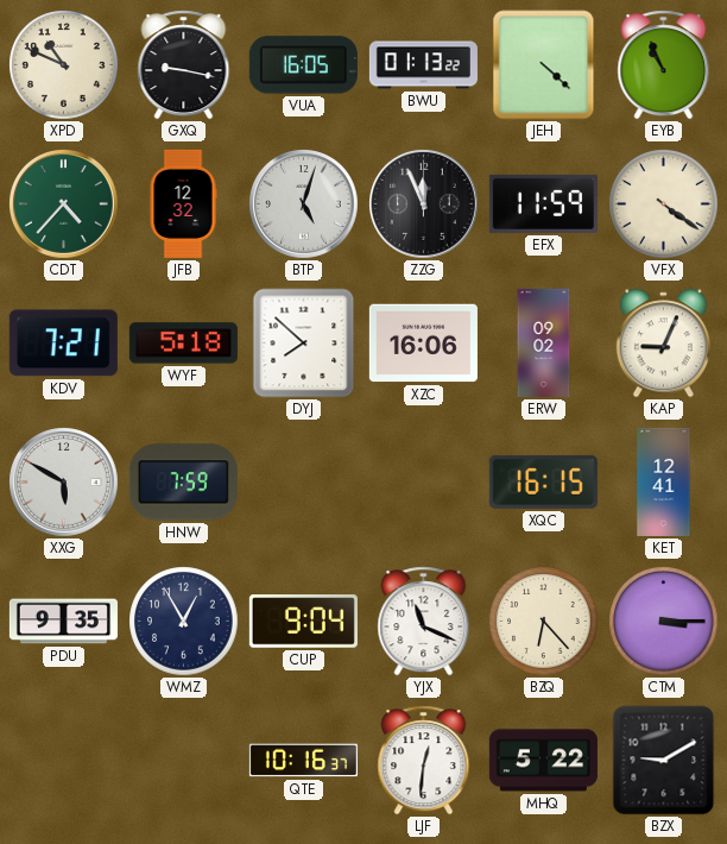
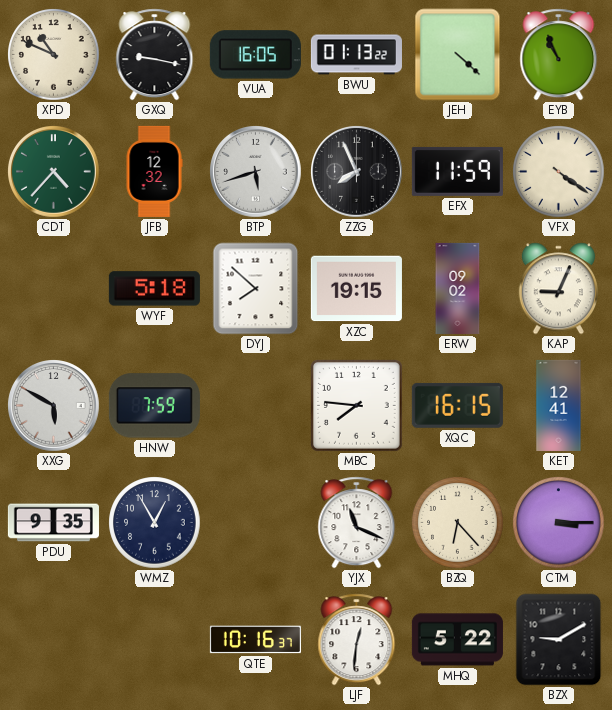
BTP: 5:03 -> 5:42
ZZG: 11:56 -> 7:56
KDV: 7:21 -> none
XZC: 16:06 -> 19:15
MBC: none -> 7:46
CUP: 9:04 -> none
